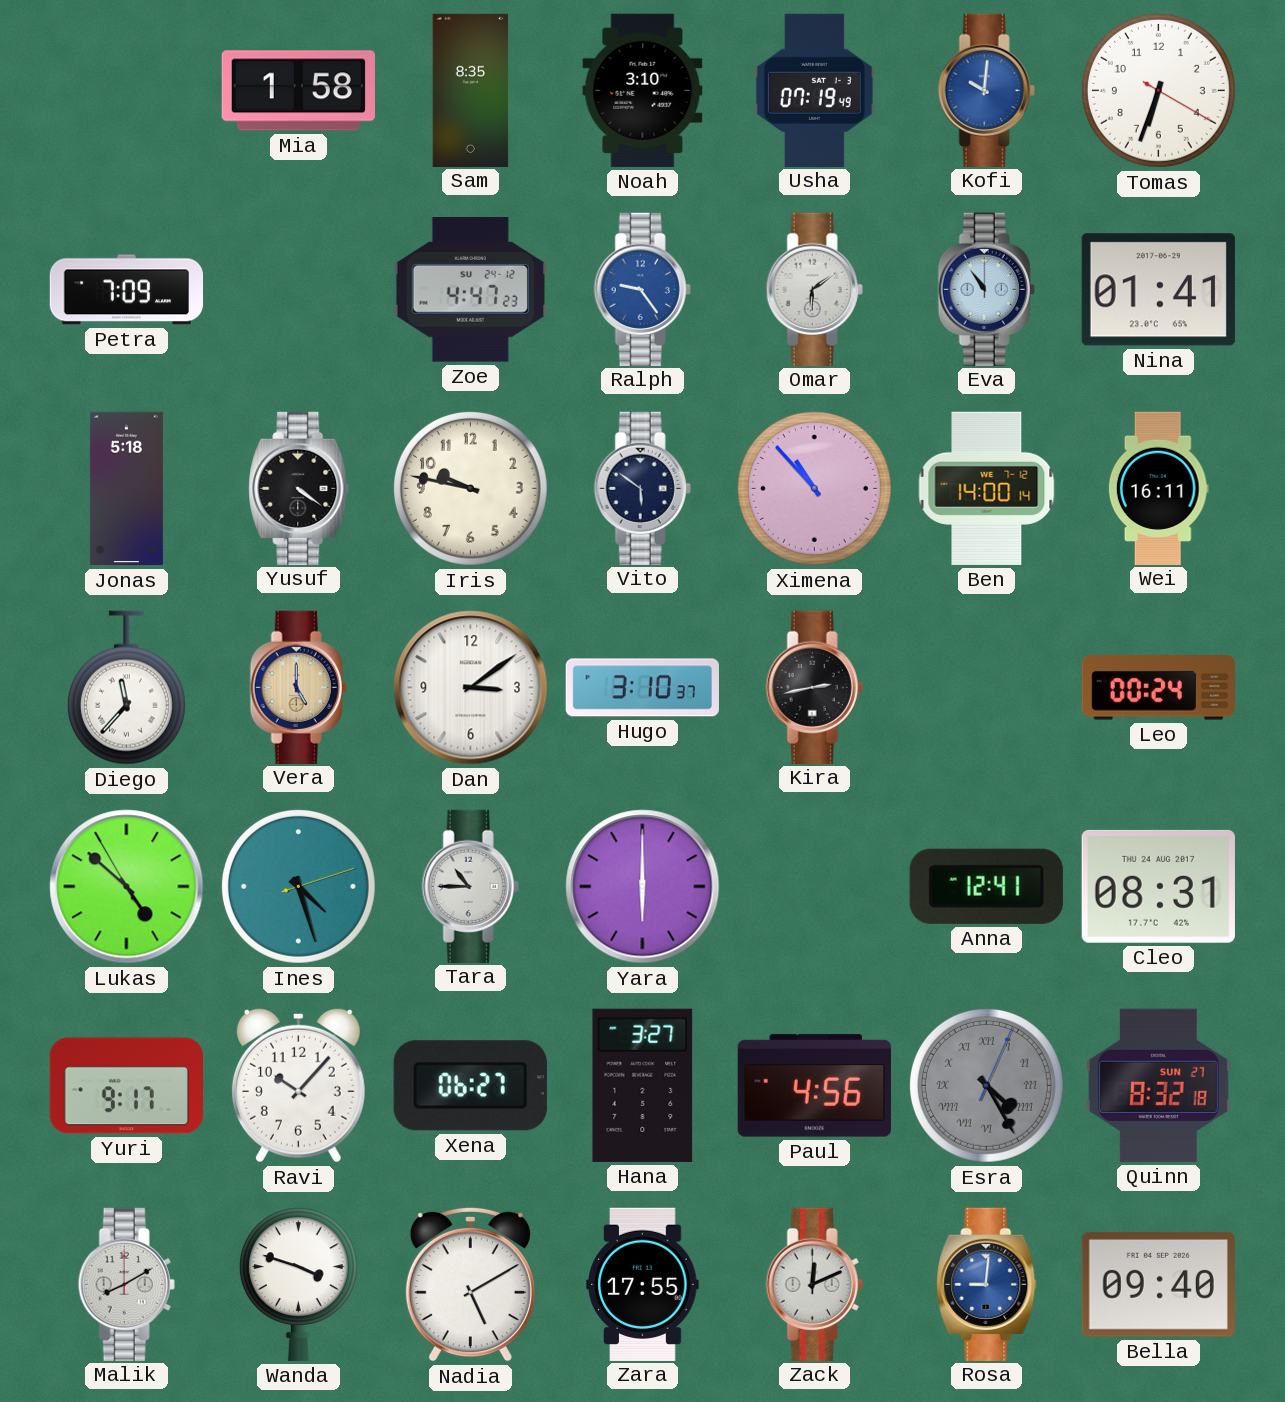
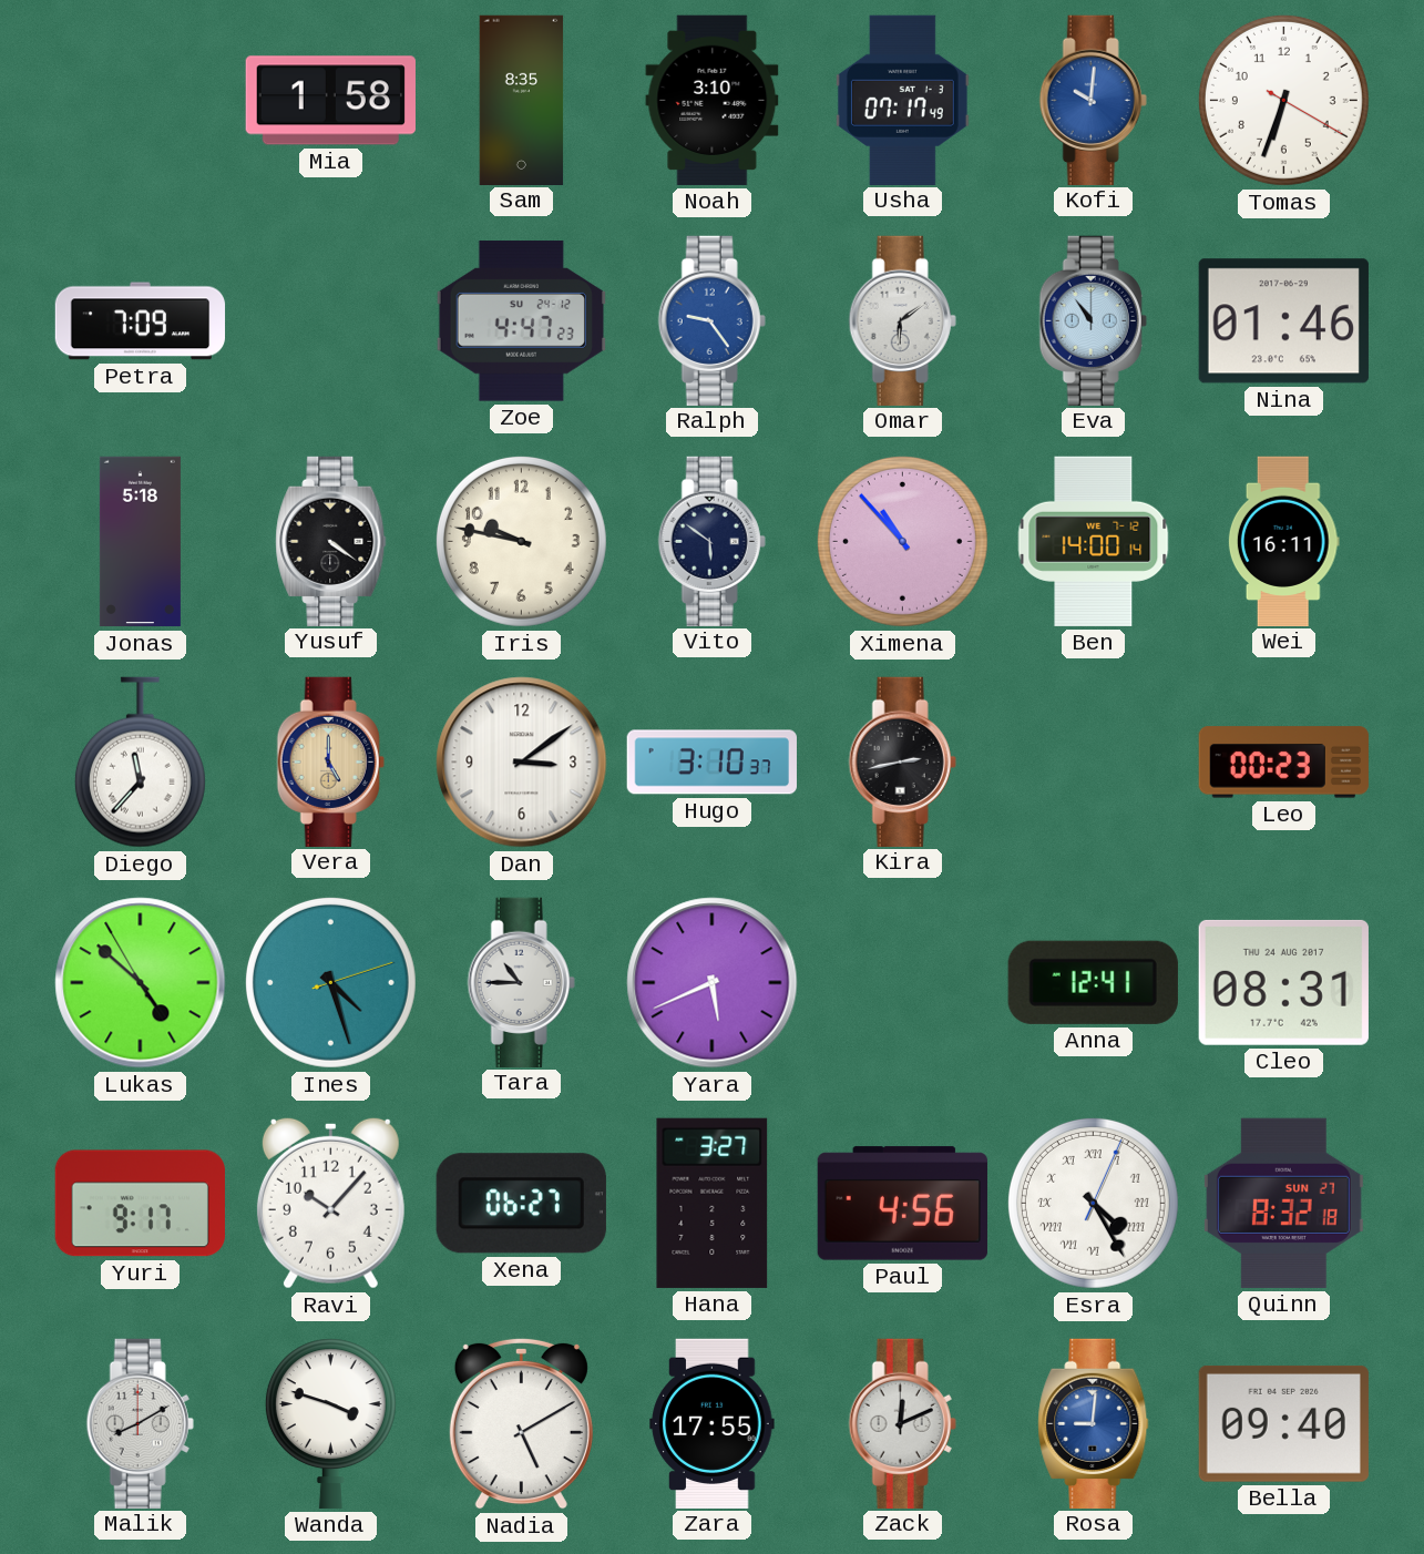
Usha: 07:19 -> 07:17
Nina: 01:41 -> 01:46
Leo: 00:24 -> 00:23
Yara: 6:00 -> 5:41
Esra dial: grey -> white
